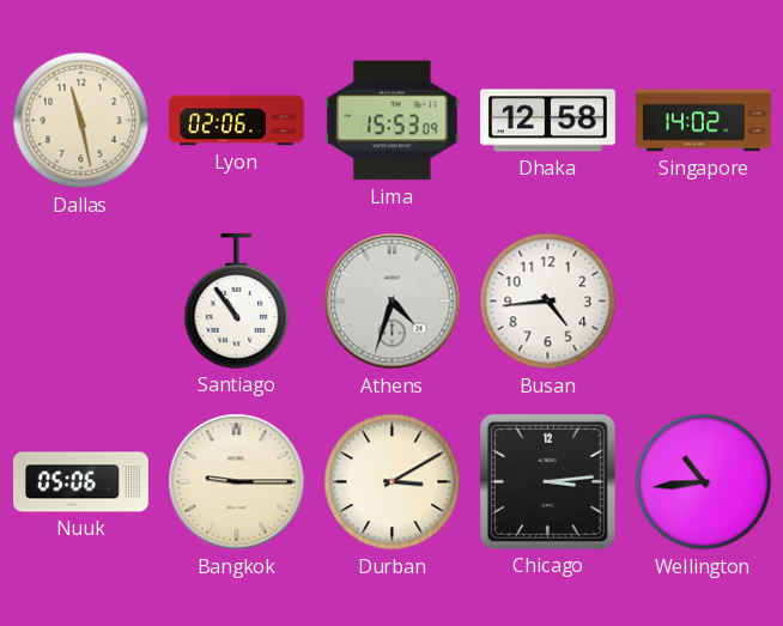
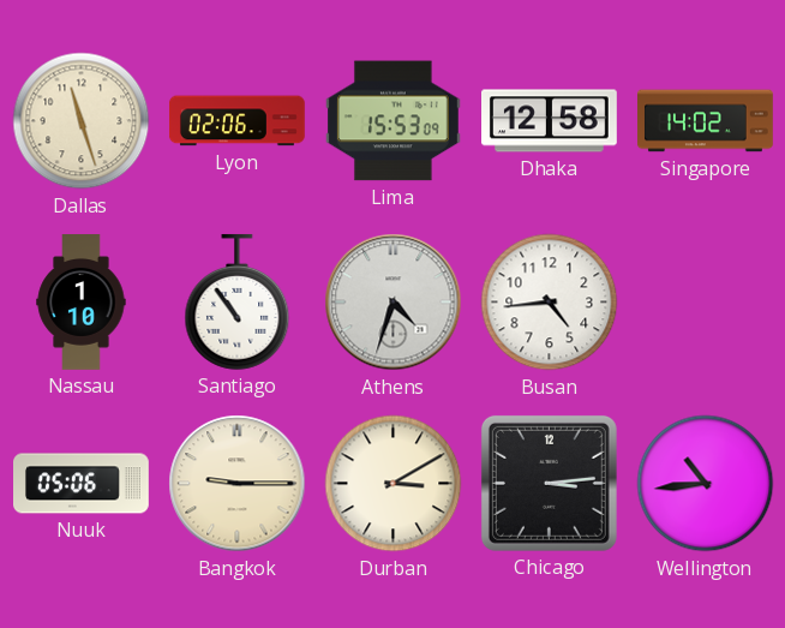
Dallas: 11:28 -> 11:27
Nassau: none -> 1:10
